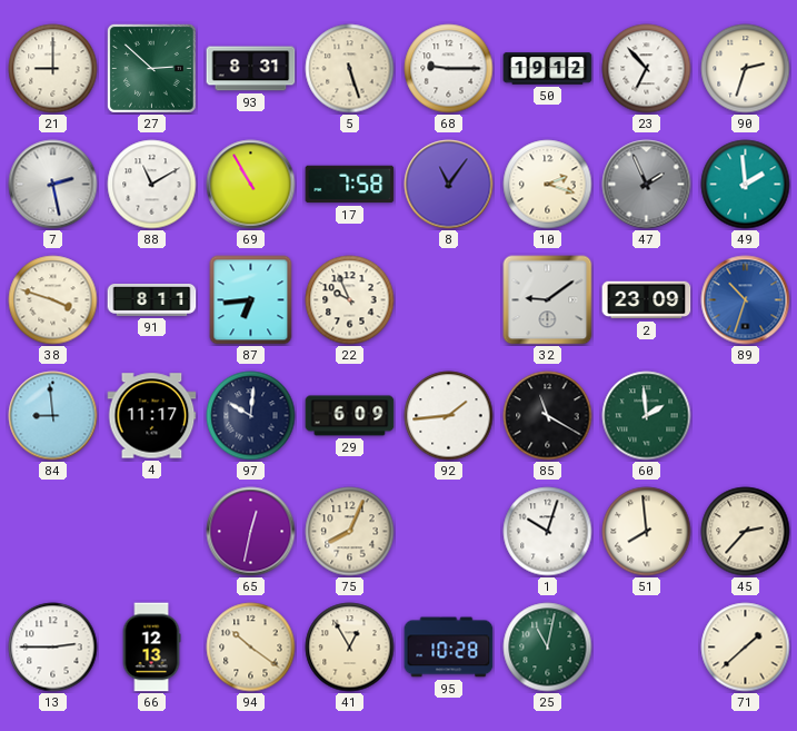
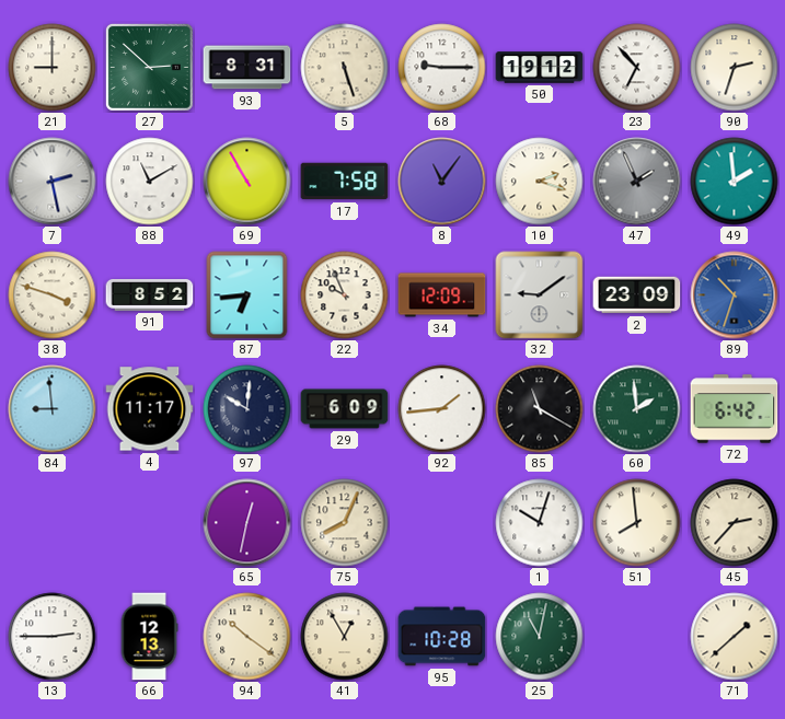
91: 8:11 -> 8:52
34: none -> 12:09
72: none -> 6:42
